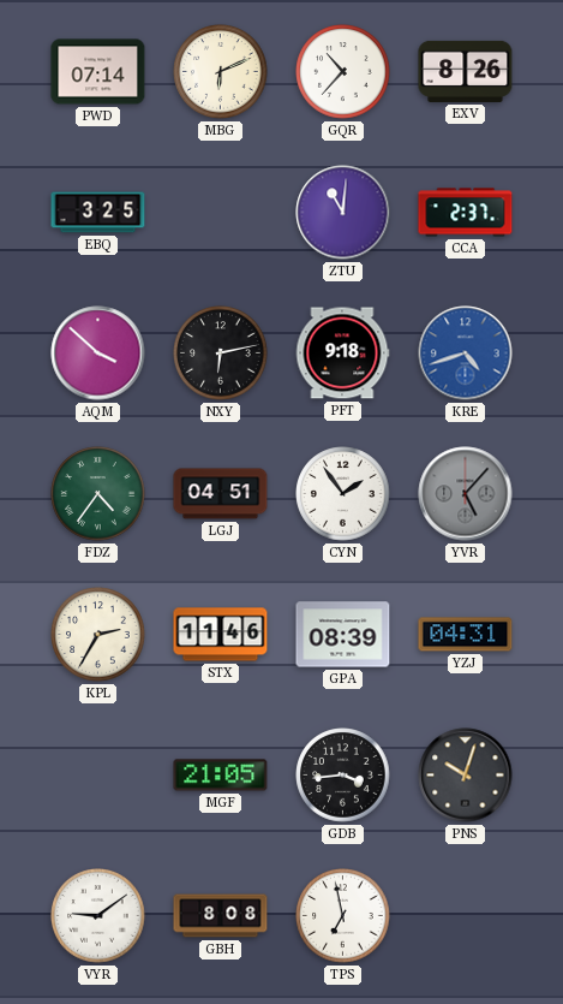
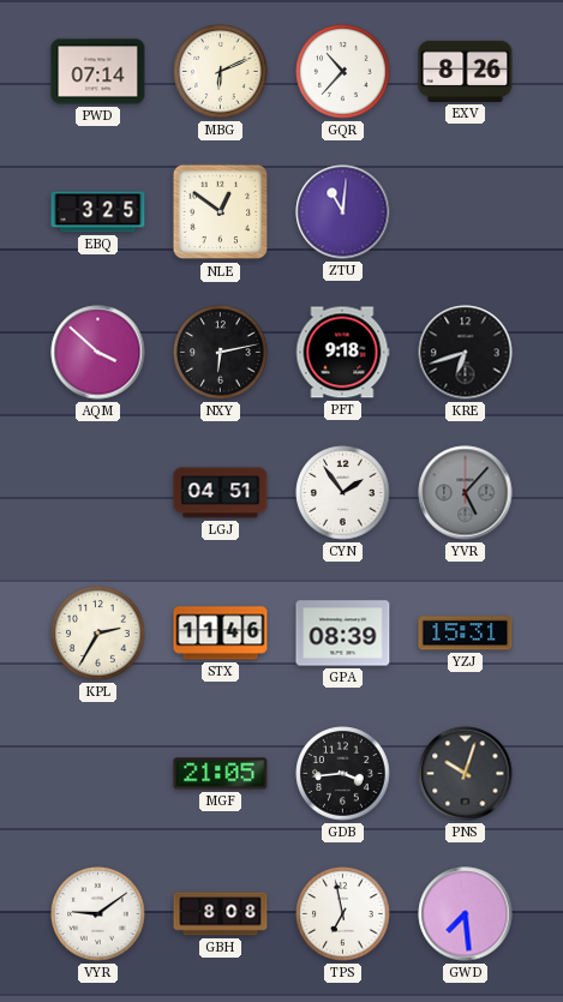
NLE: none -> 12:51
CCA: 2:37 -> none
KRE: 4:42 -> 6:42
KRE dial: blue -> black
FDZ: 4:36 -> none
YZJ: 04:31 -> 15:31
GWD: none -> 7:29
